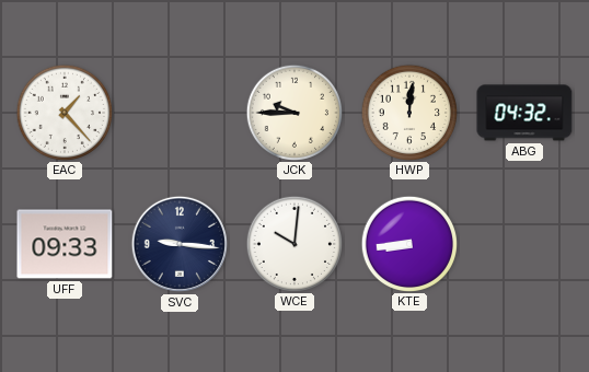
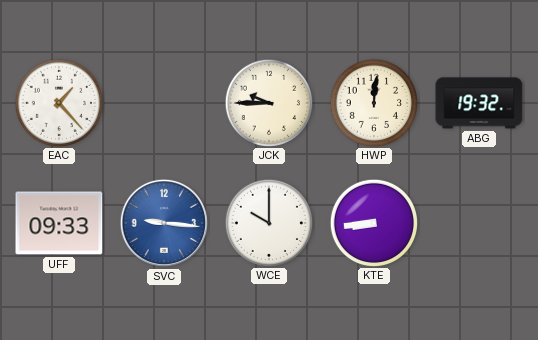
ABG: 04:32 -> 19:32
SVC dial: navy -> blue
WCE: 10:01 -> 10:00
